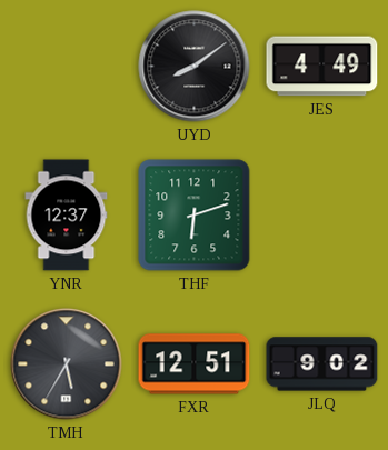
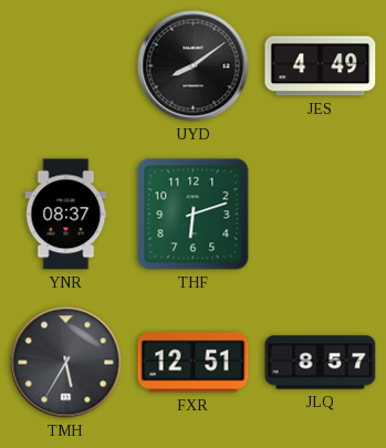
YNR: 12:37 -> 08:37
JLQ: 9:02 -> 8:57
